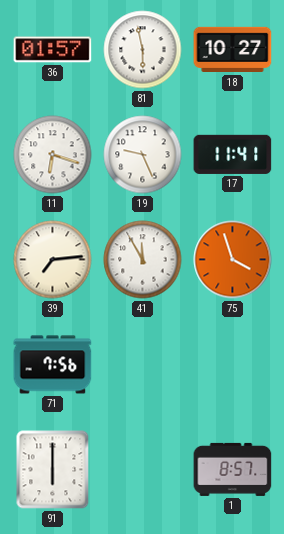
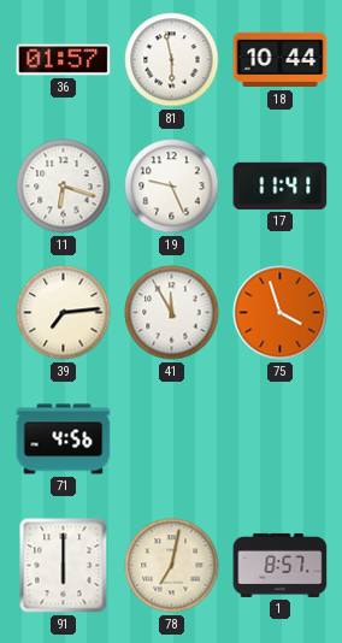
18: 10:27 -> 10:44
71: 7:56 -> 4:56
78: none -> 7:02
